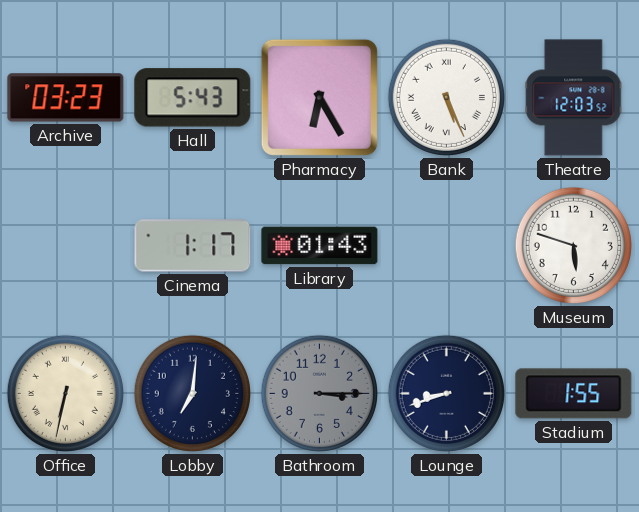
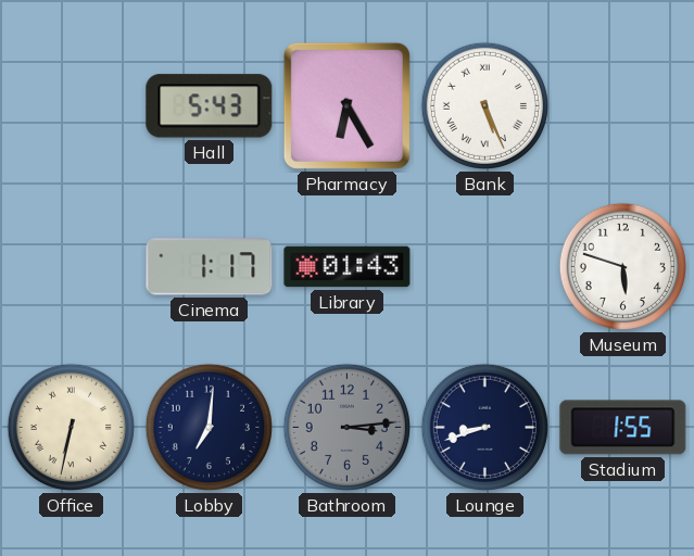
Archive: 03:23 -> none
Theatre: 12:03 -> none
Bathroom: 3:15 -> 3:14
